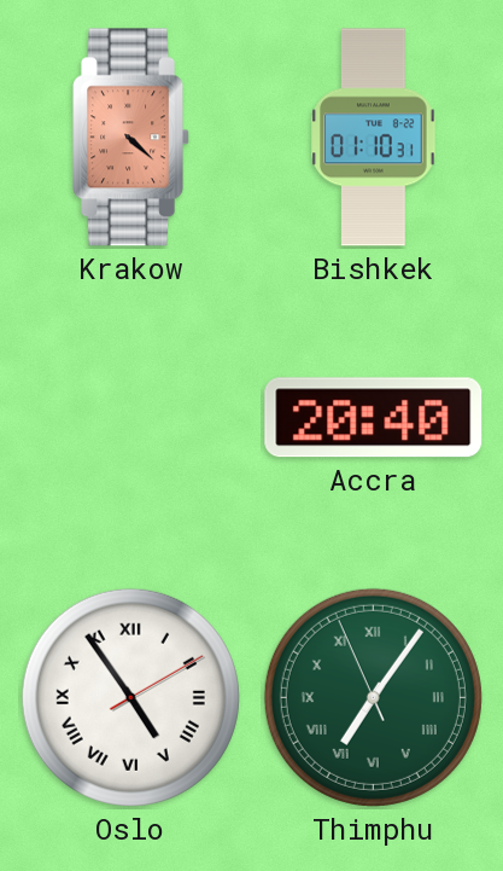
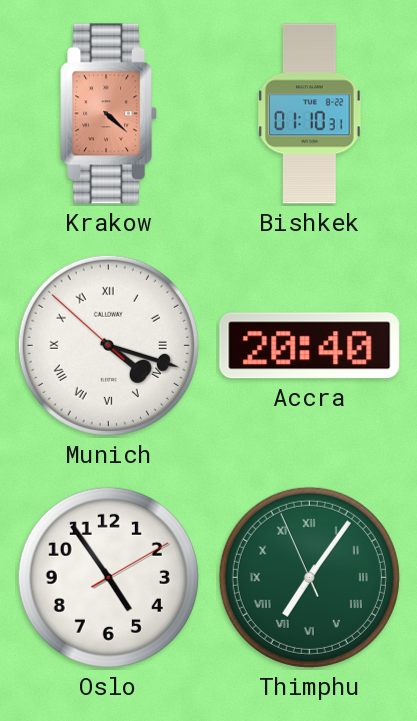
Munich: none -> 4:17
Oslo numerals: Roman -> Arabic
